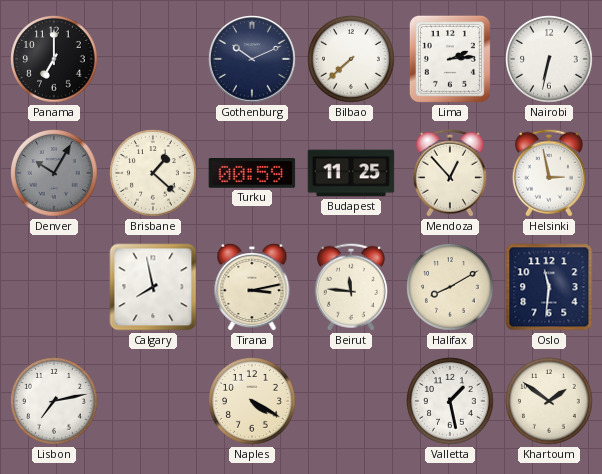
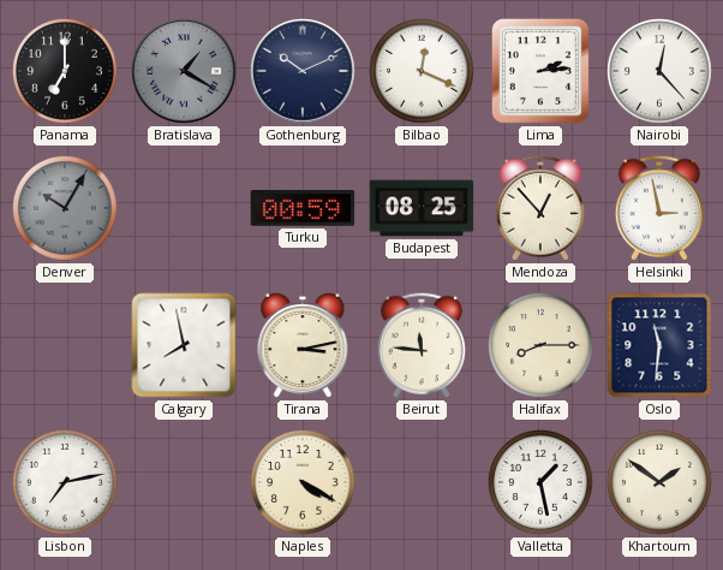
Bratislava: none -> 1:20
Bilbao: 7:38 -> 12:19
Nairobi: 6:32 -> 12:23
Brisbane: 1:22 -> none
Budapest: 11:25 -> 08:25
Halifax: 8:10 -> 8:15
